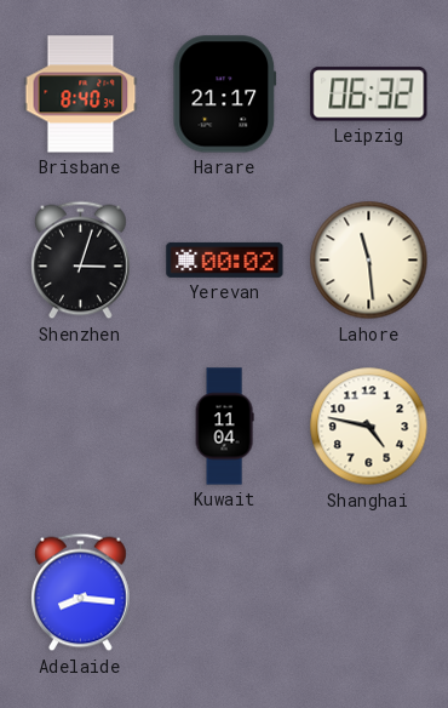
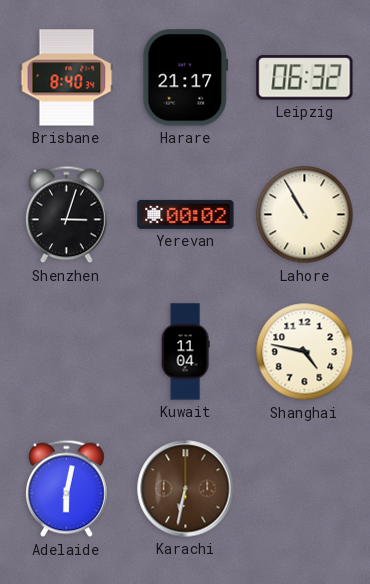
Lahore: 11:29 -> 10:55
Adelaide: 8:16 -> 6:02
Karachi: none -> 6:32
